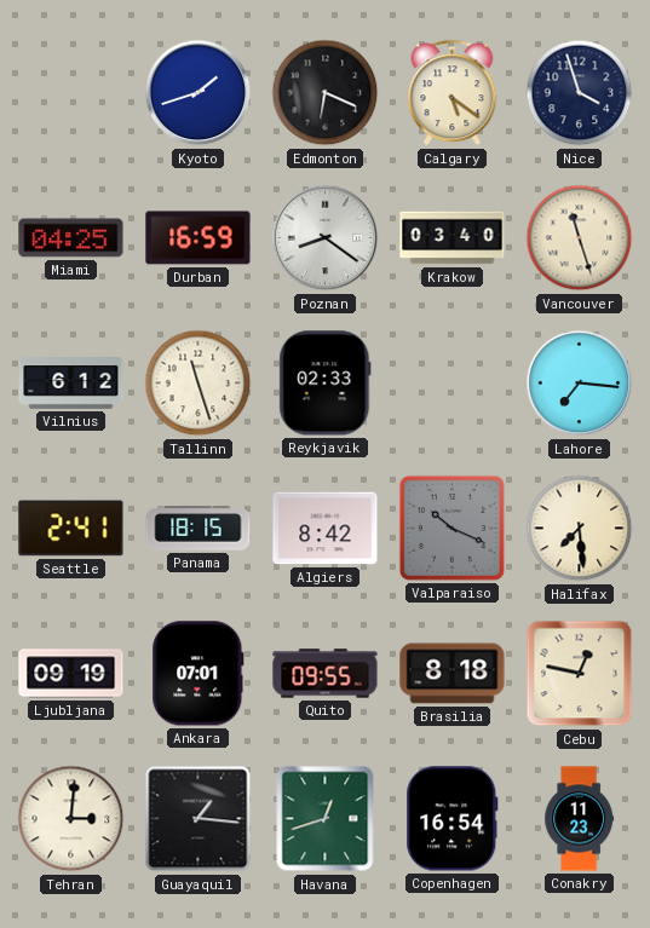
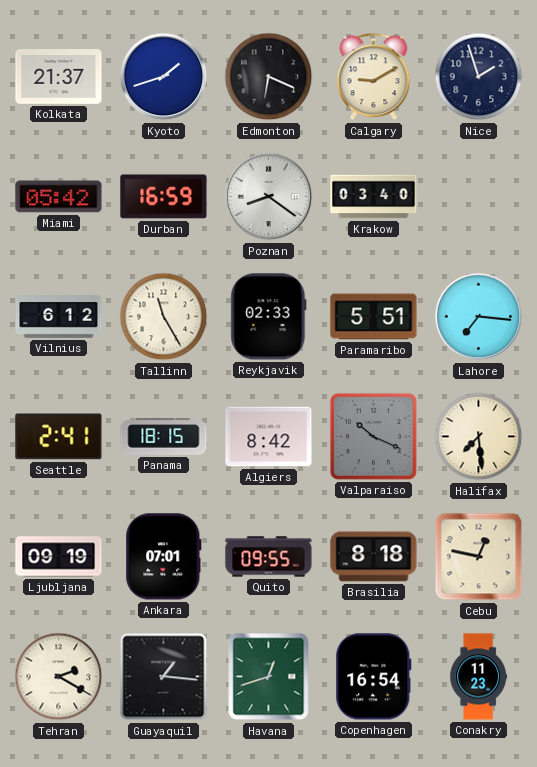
Kolkata: none -> 21:37
Calgary: 5:21 -> 9:10
Nice: 3:57 -> 1:57
Miami: 04:25 -> 05:42
Vancouver: 11:27 -> none
Tallinn: 11:27 -> 11:25
Paramaribo: none -> 5:51
Tehran: 3:01 -> 2:20
